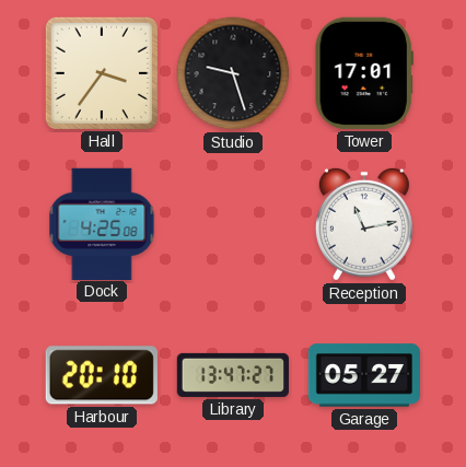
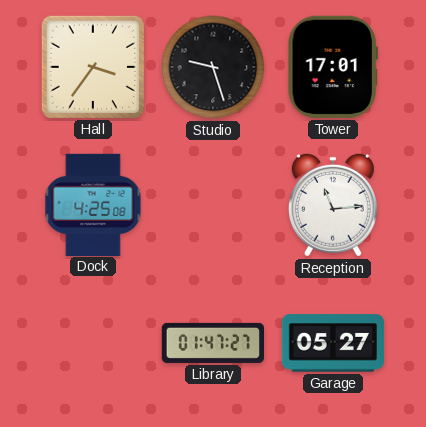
Reception: 11:13 -> 11:14
Harbour: 20:10 -> none
Library: 13:47 -> 01:47
